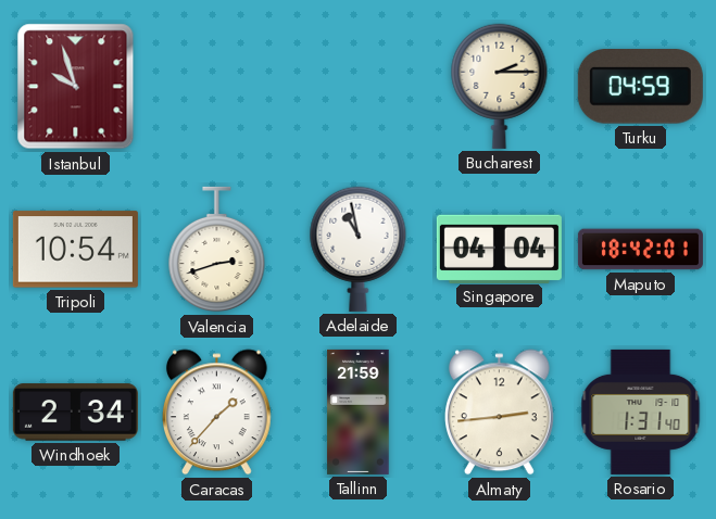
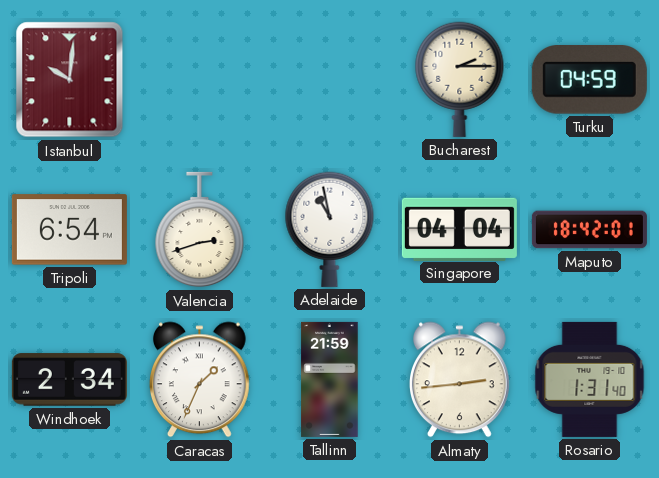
Istanbul: 9:57 -> 10:01
Tripoli: 10:54 -> 6:54
Caracas: 1:37 -> 1:34
